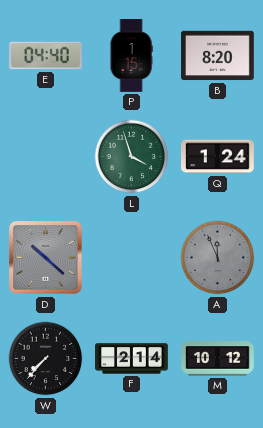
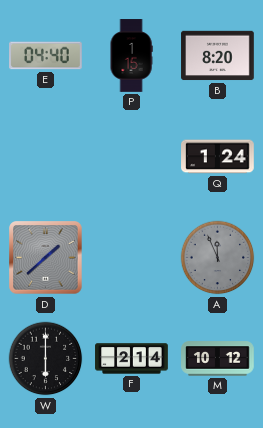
L: 3:57 -> none
D: 10:22 -> 1:38
W: 7:37 -> 6:00
